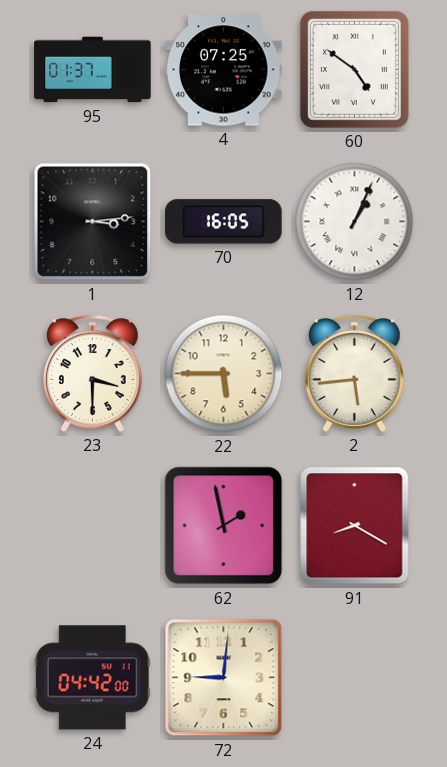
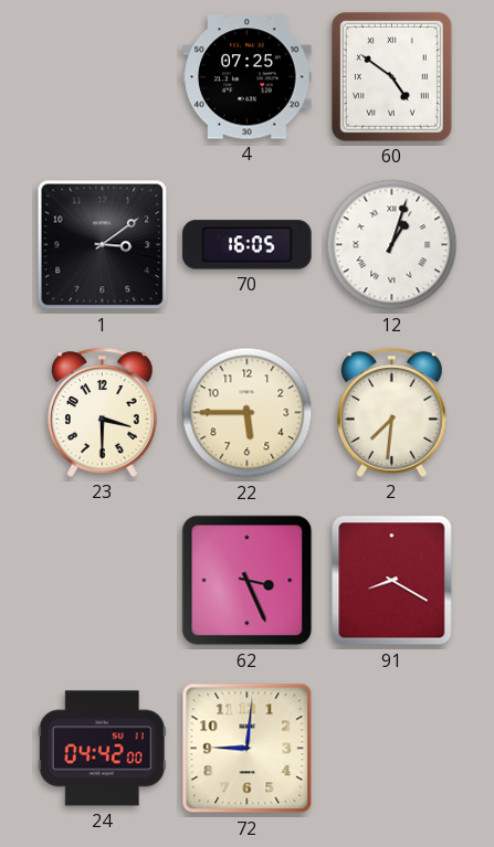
95: 01:37 -> none
1: 3:14 -> 3:09
12: 1:04 -> 1:03
2: 5:44 -> 7:31
62: 1:58 -> 3:26
